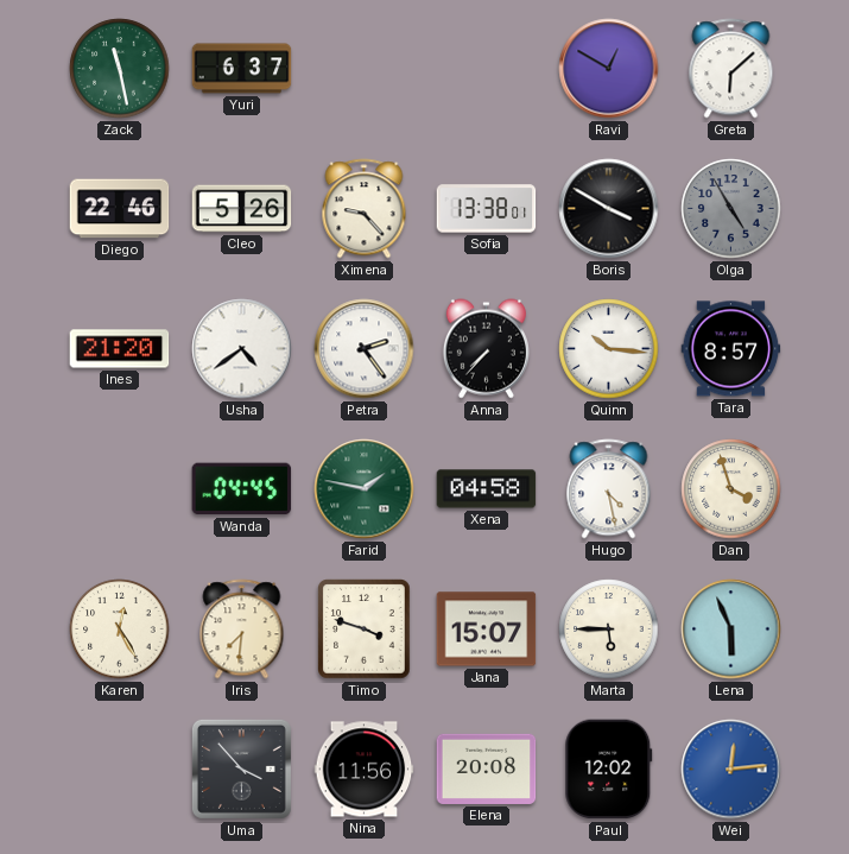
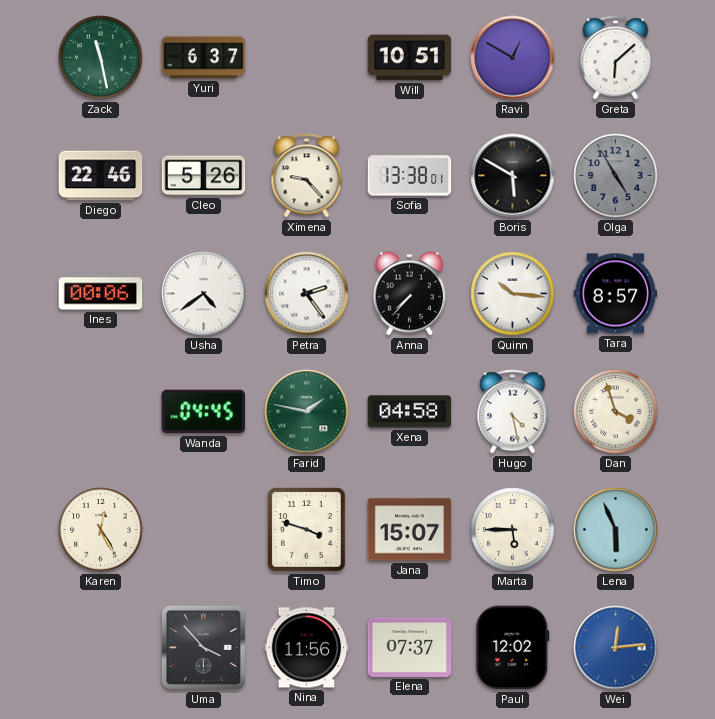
Will: none -> 10:51
Boris: 3:50 -> 5:50
Ines: 21:20 -> 00:06
Iris: 7:31 -> none
Elena: 20:08 -> 07:37
